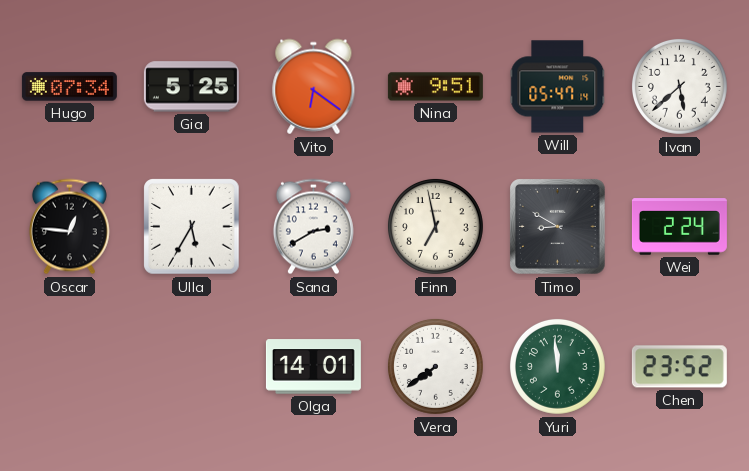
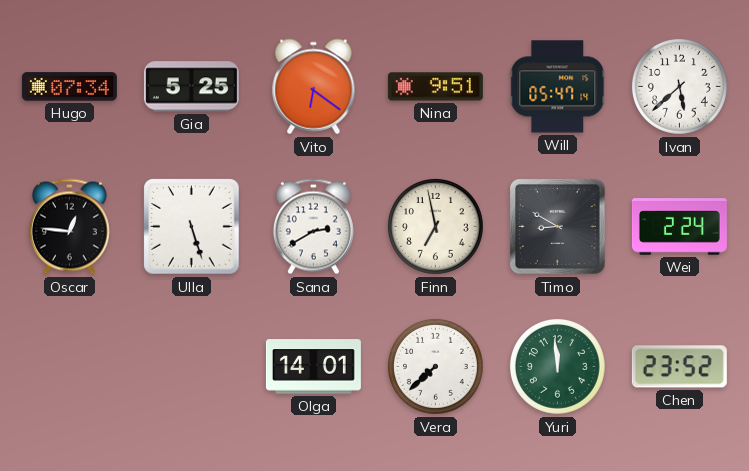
Ulla: 5:35 -> 5:27
Vera: 7:39 -> 7:38
